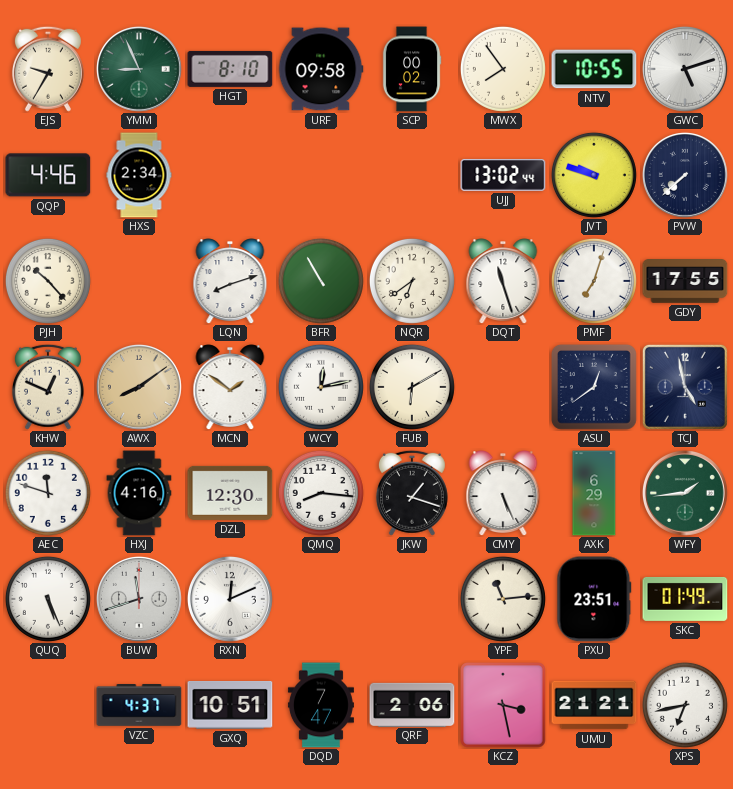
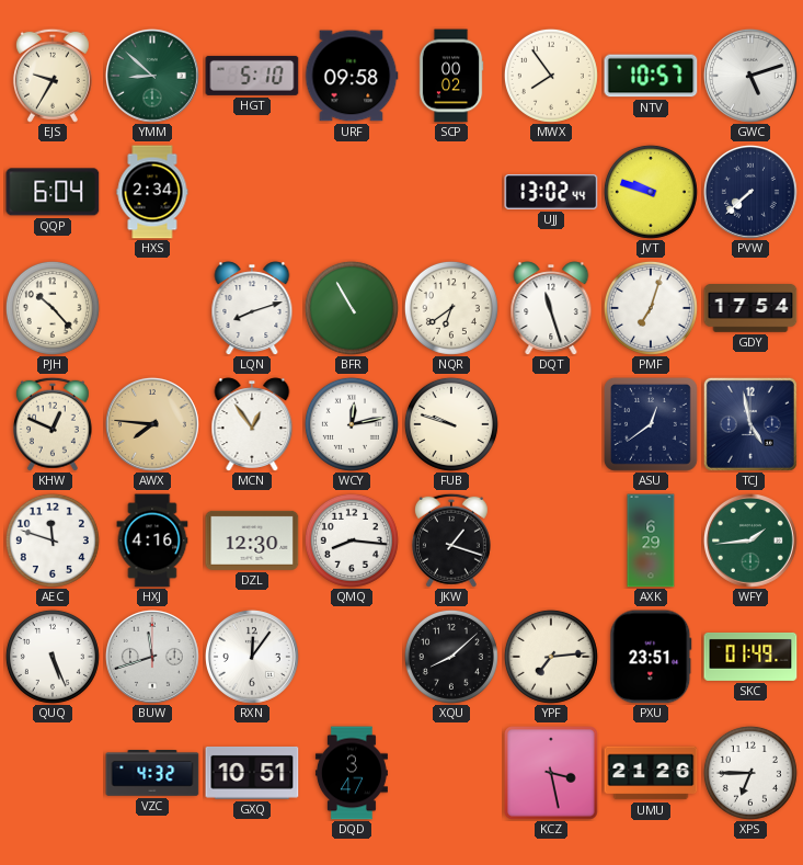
YMM: 8:56 -> 8:52
HGT: 8:10 -> 5:10
NTV: 10:55 -> 10:57
QQP: 4:46 -> 6:04
GDY: 17:55 -> 17:54
AWX: 8:09 -> 7:46
MCN: 1:51 -> 12:54
FUB: 6:10 -> 9:48
CMY: 5:26 -> none
RXN: 12:11 -> 12:06
XQU: none -> 8:08
YPF: 11:14 -> 7:14
VZC: 4:37 -> 4:32
DQD: 7:47 -> 3:47
QRF: 2:06 -> none
UMU: 21:21 -> 21:26
XPS: 6:43 -> 6:45
